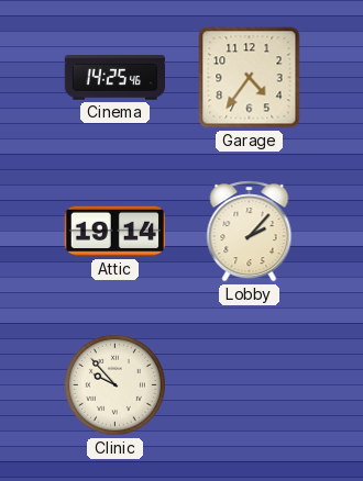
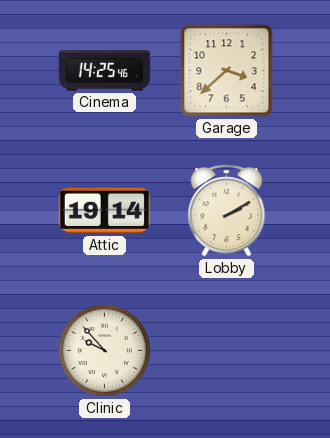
Garage: 4:36 -> 3:38
Lobby: 2:07 -> 2:10
